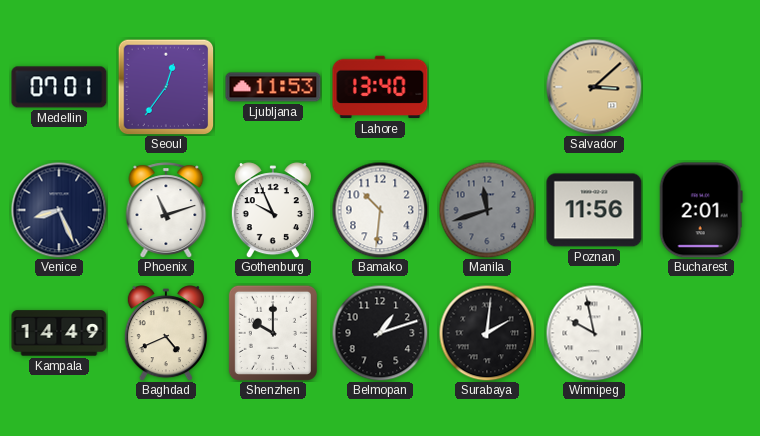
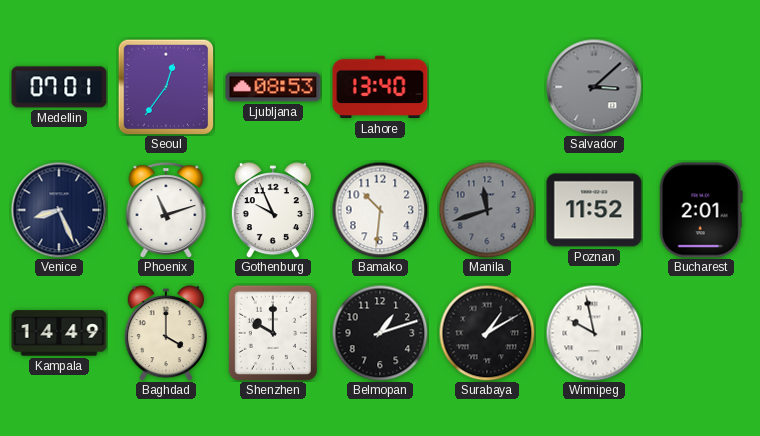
Ljubljana: 11:53 -> 08:53
Salvador dial: champagne -> grey
Poznan: 11:56 -> 11:52
Baghdad: 4:41 -> 4:00
Surabaya: 2:01 -> 1:10
